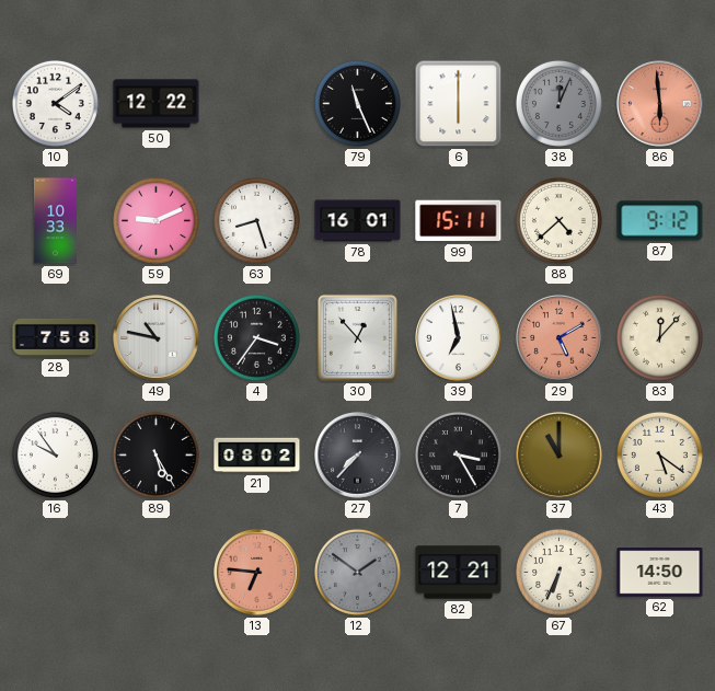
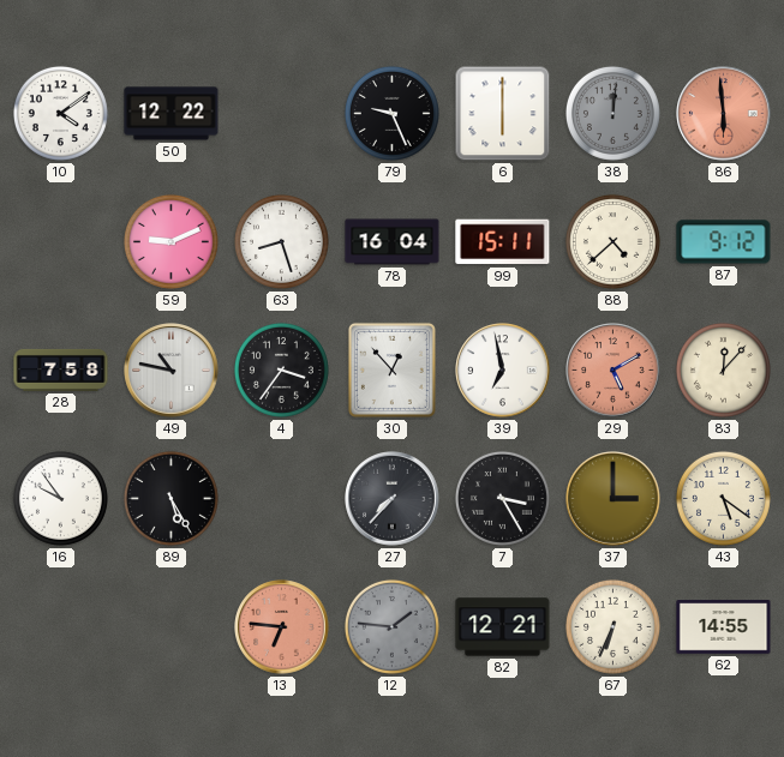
79: 11:26 -> 9:26
38: 12:04 -> 12:01
69: 10:33 -> none
78: 16:01 -> 16:04
21: 08:02 -> none
37: 11:00 -> 3:00
12: 1:51 -> 1:46
62: 14:50 -> 14:55
